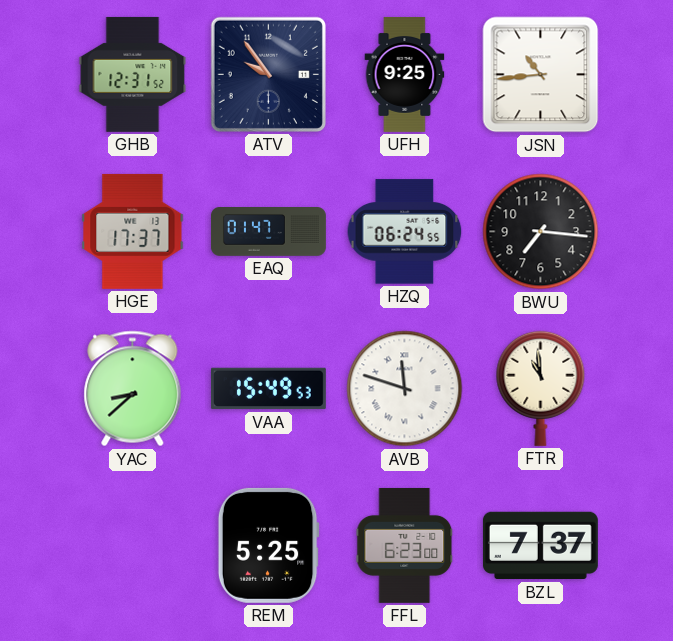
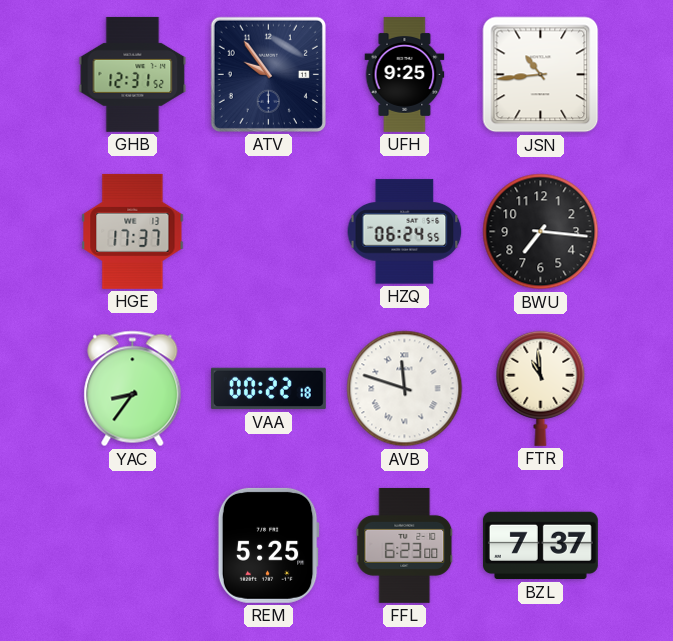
EAQ: 01:47 -> none
YAC: 8:38 -> 8:36
VAA: 15:49 -> 00:22
